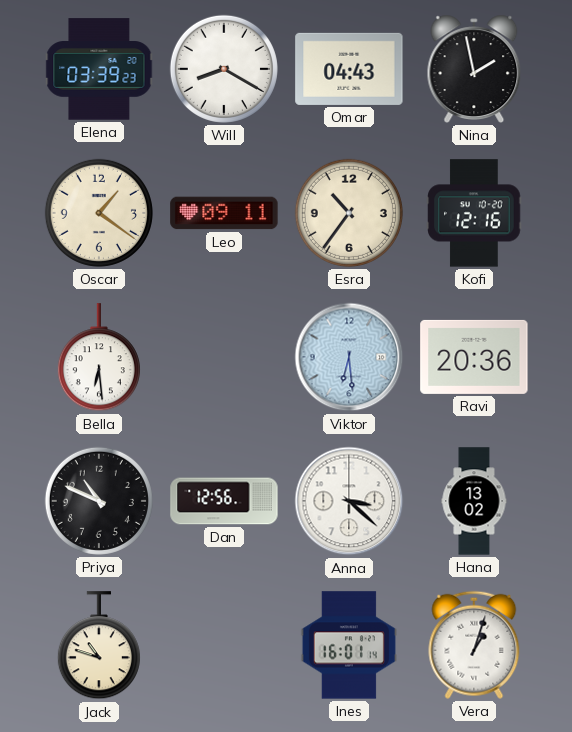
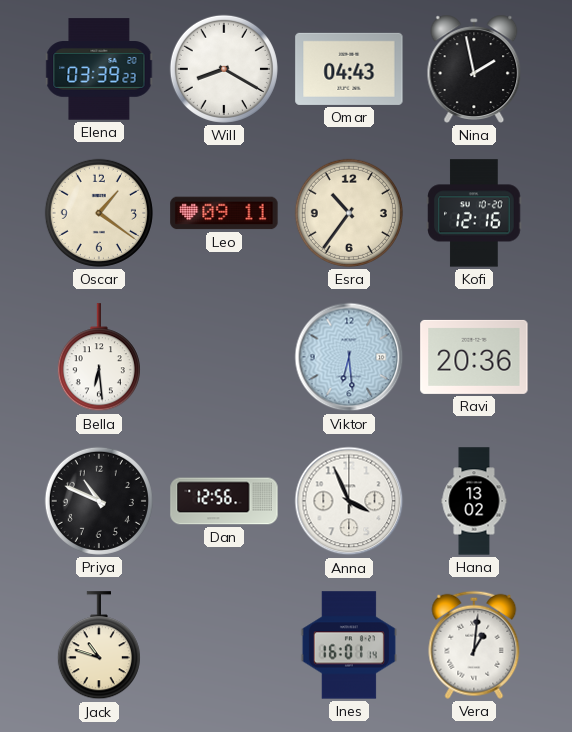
Anna: 3:22 -> 3:56
Vera: 1:03 -> 1:01
